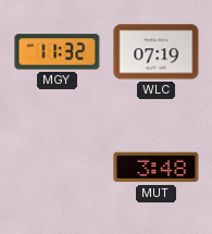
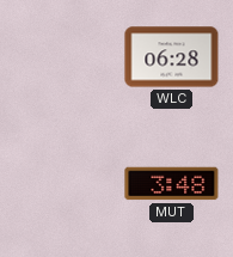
MGY: 11:32 -> none
WLC: 07:19 -> 06:28
